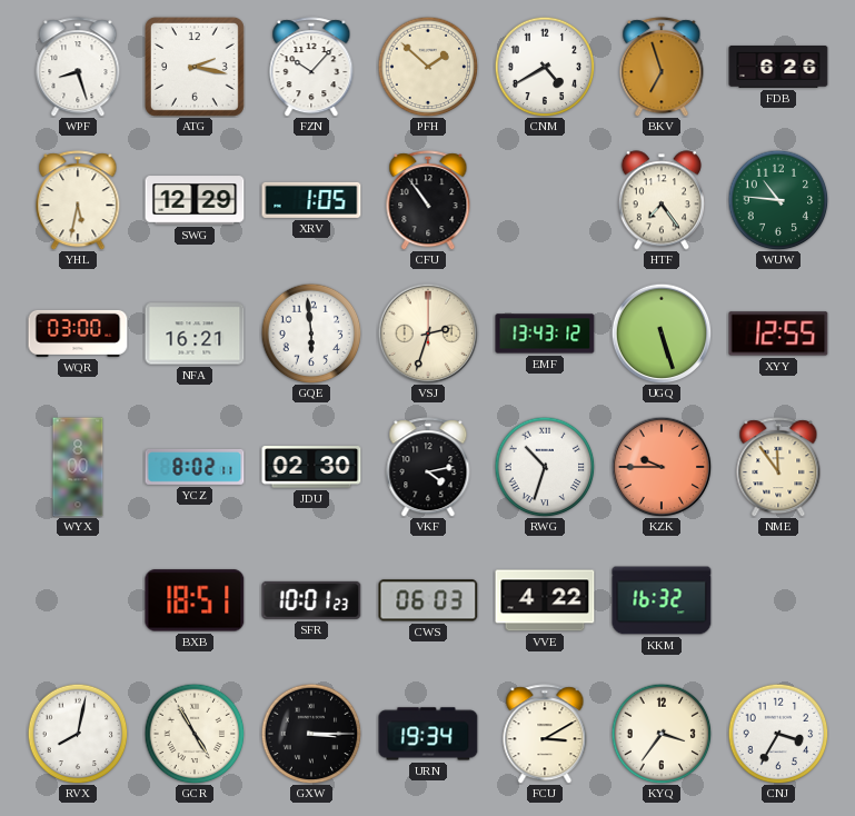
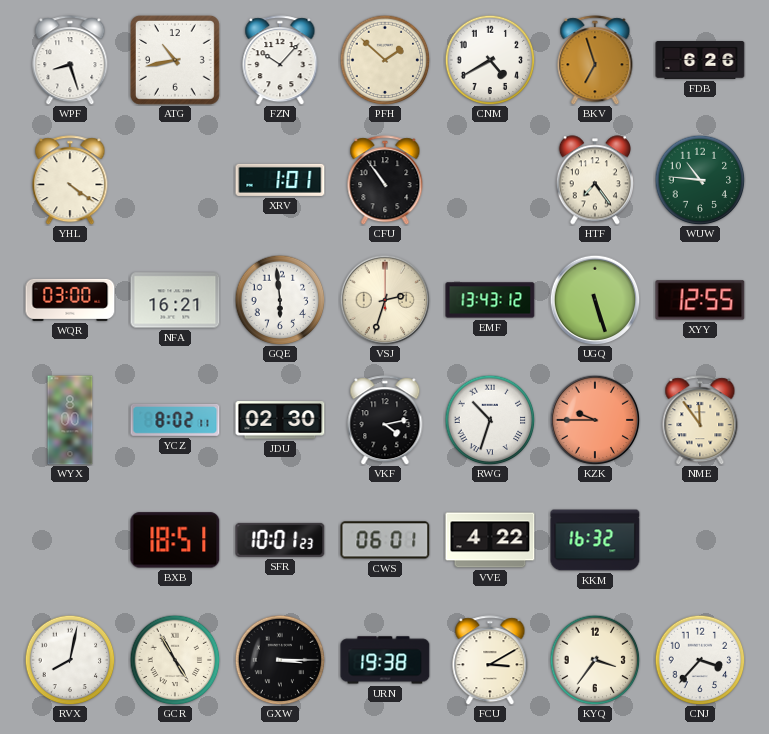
ATG: 2:17 -> 10:43
YHL: 5:32 -> 4:21
SWG: 12:29 -> none
XRV: 1:05 -> 1:01
CWS: 06:03 -> 06:01
URN: 19:34 -> 19:38
CNJ: 3:35 -> 3:37
